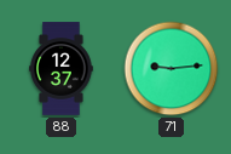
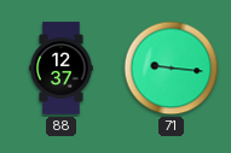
71: 9:14 -> 9:16
